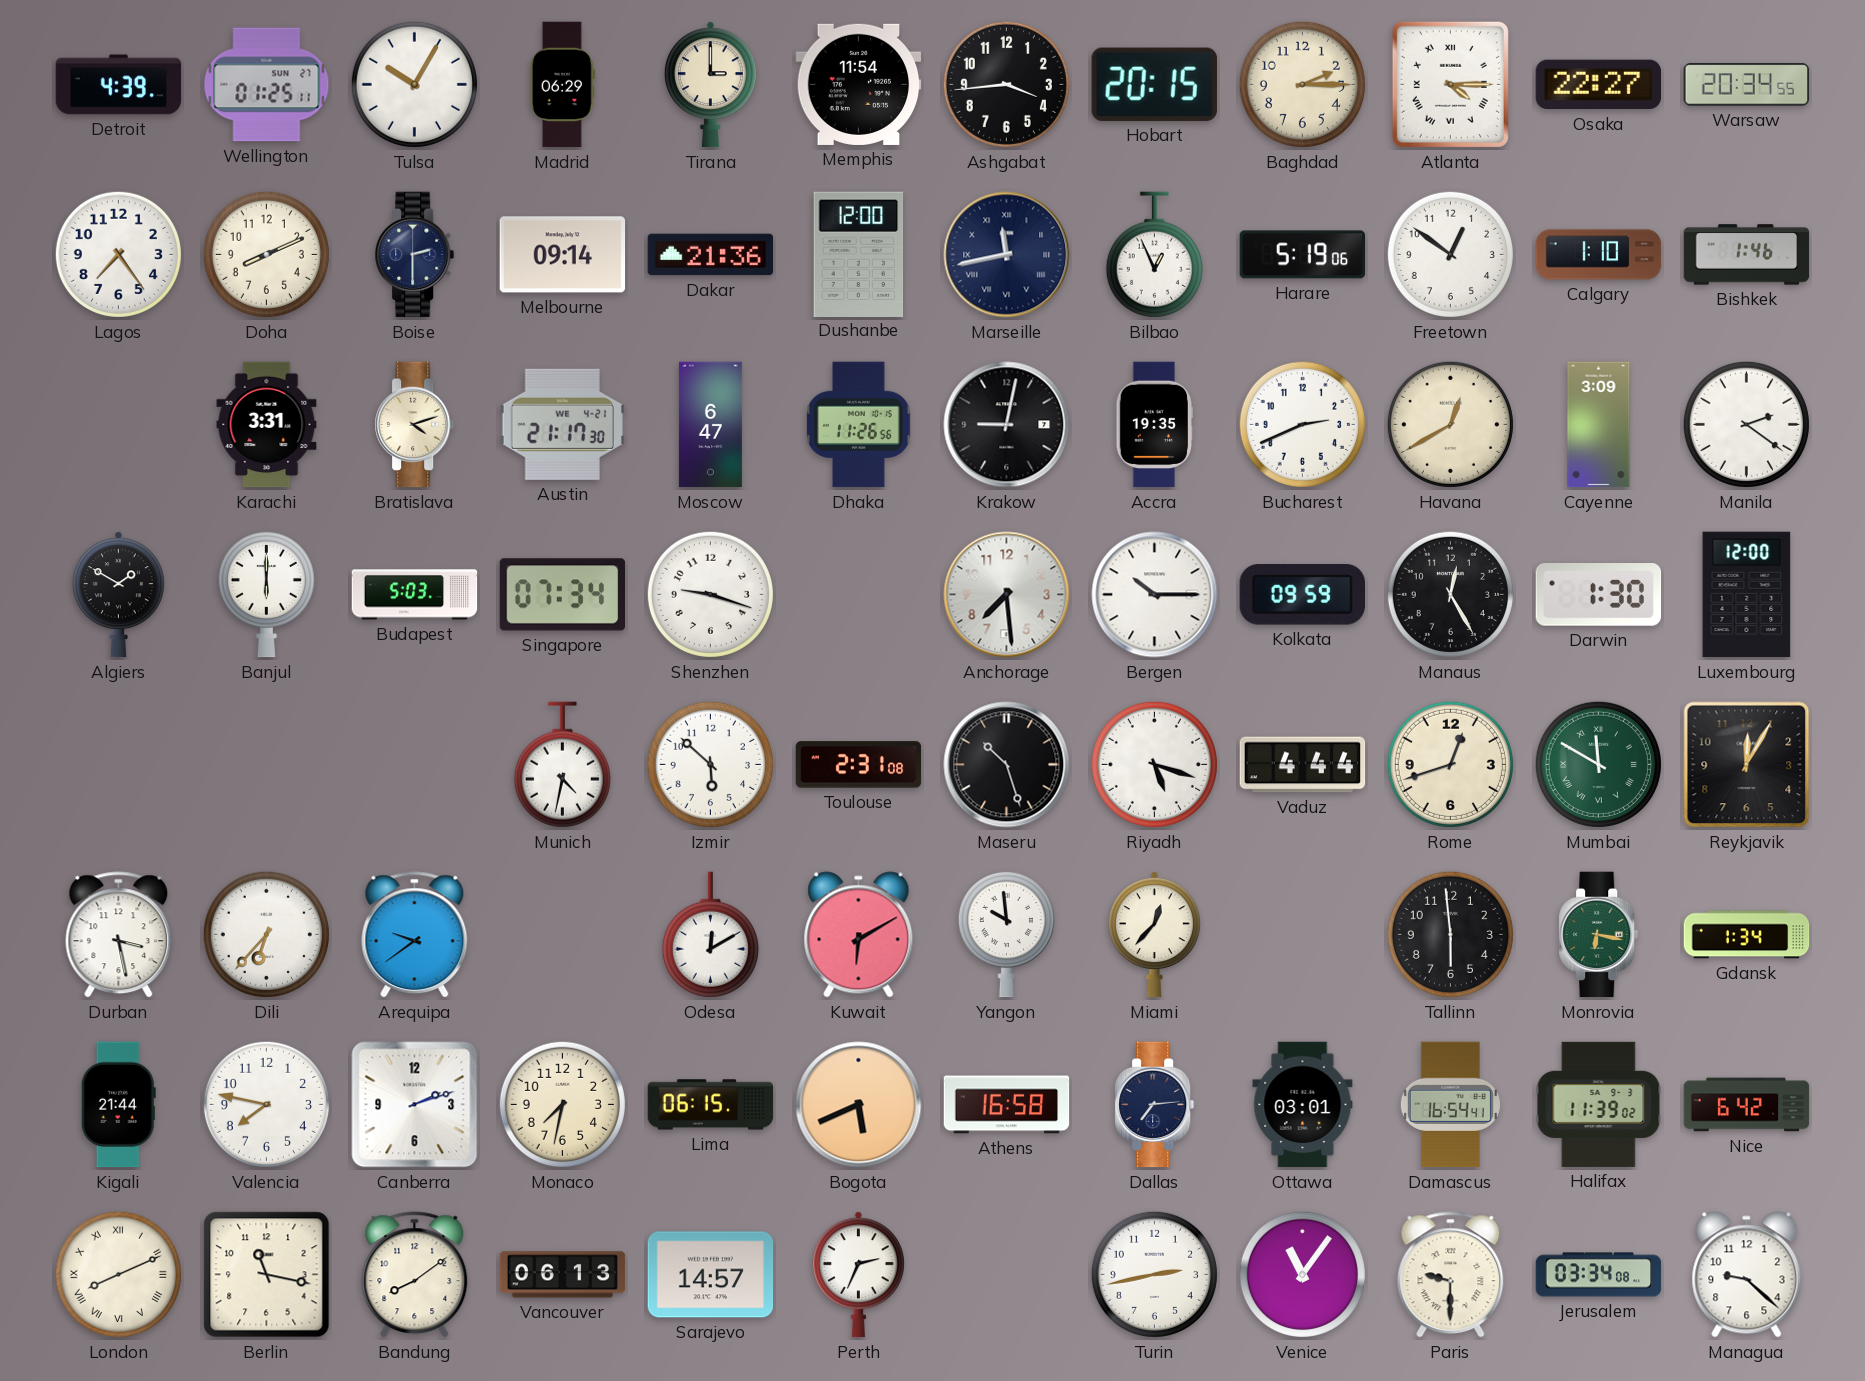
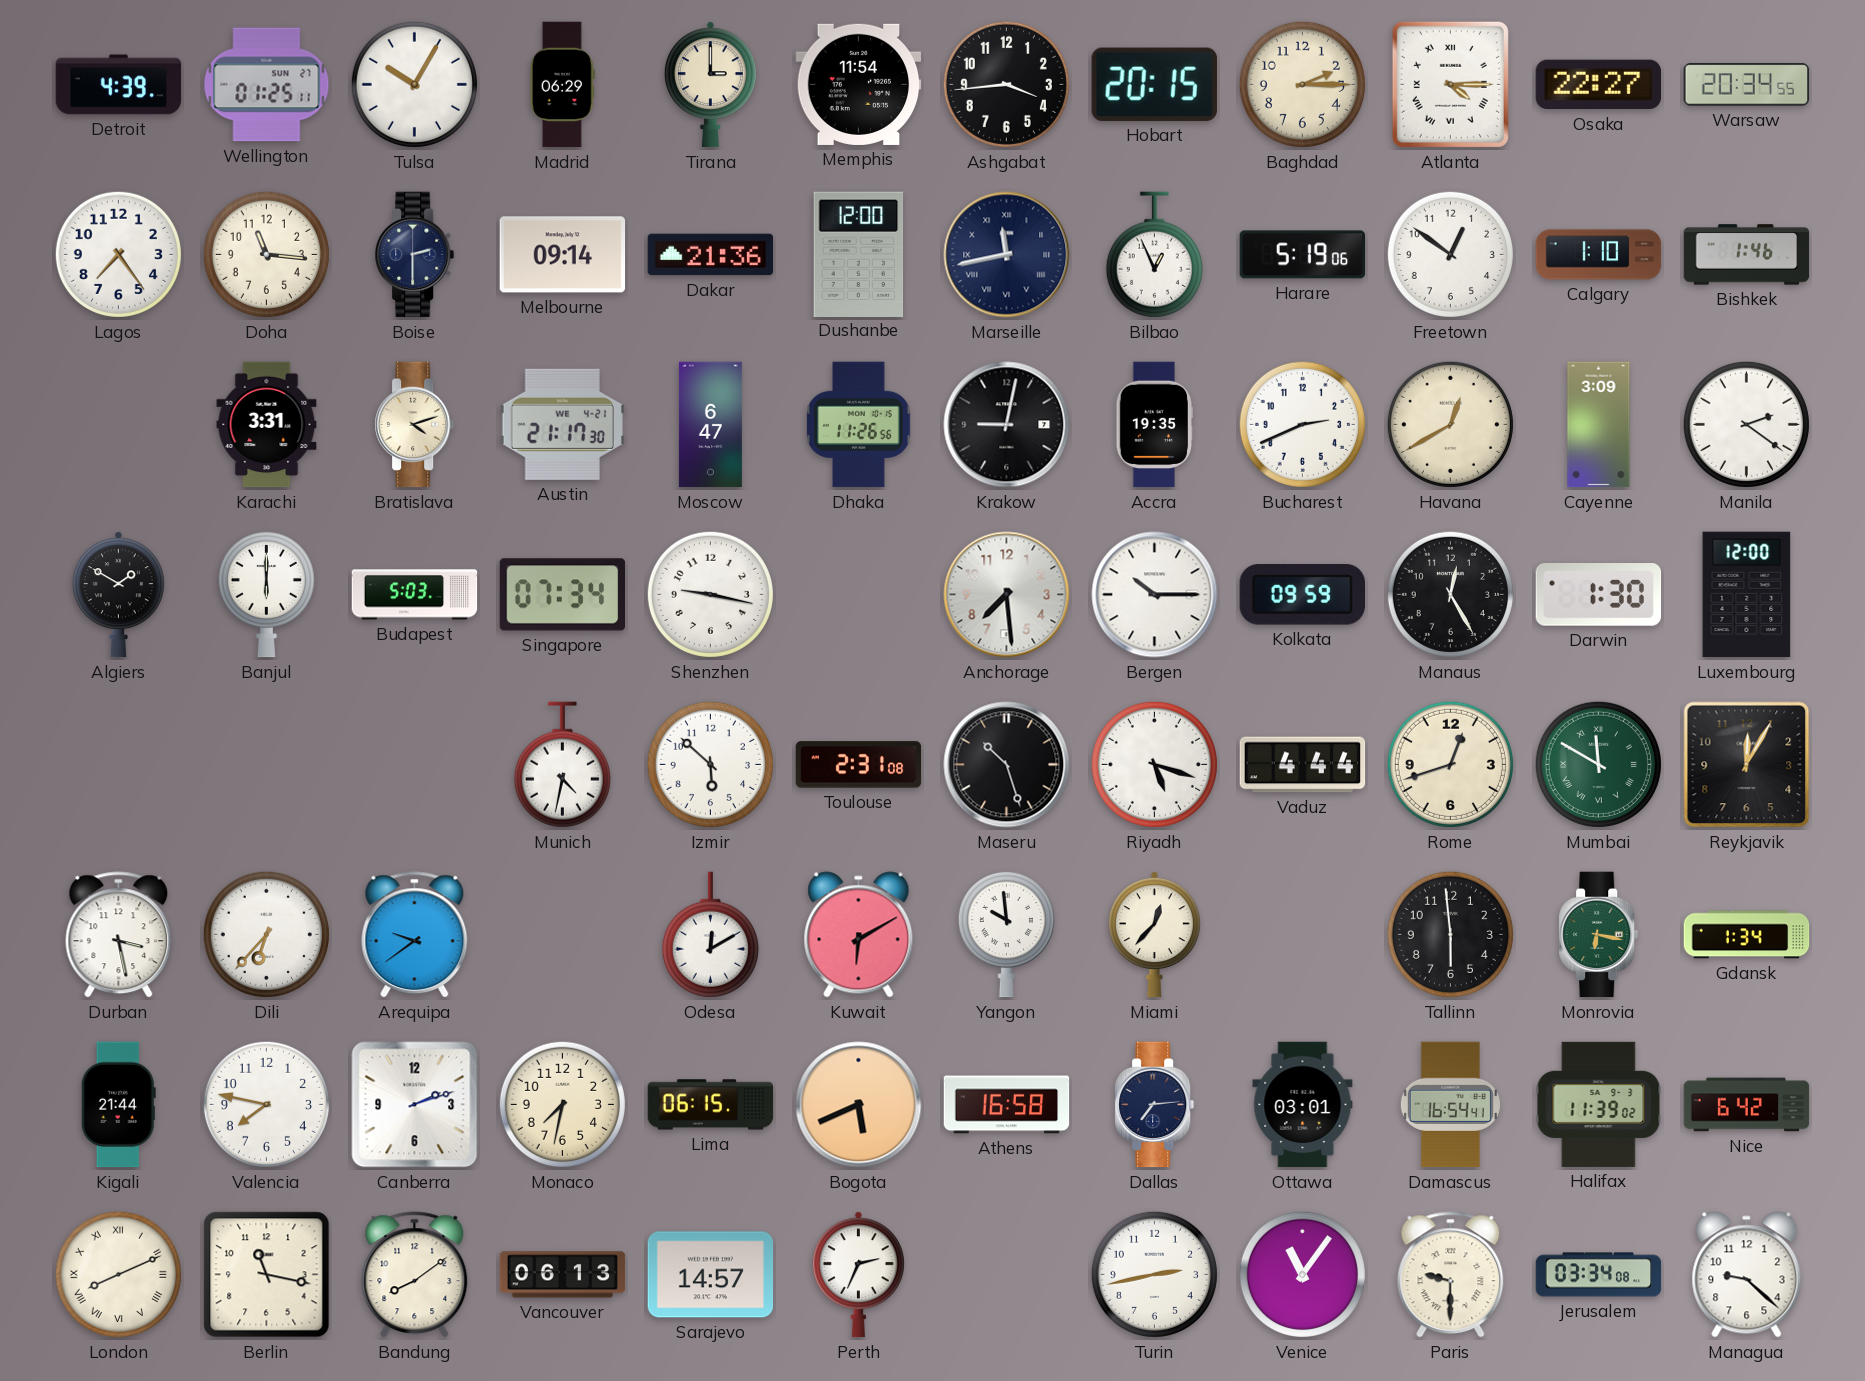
Doha: 8:11 -> 11:16
Shenzhen: 9:18 -> 9:17
